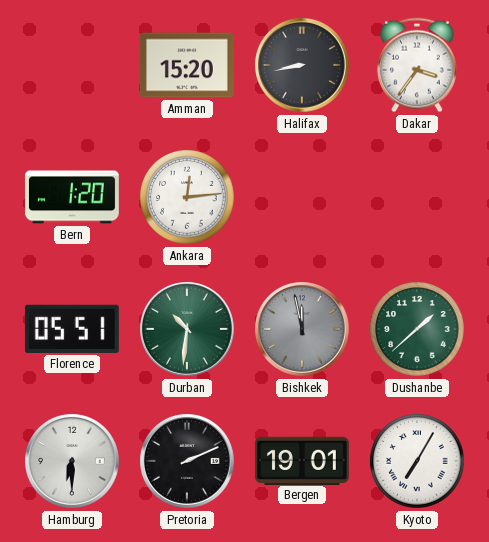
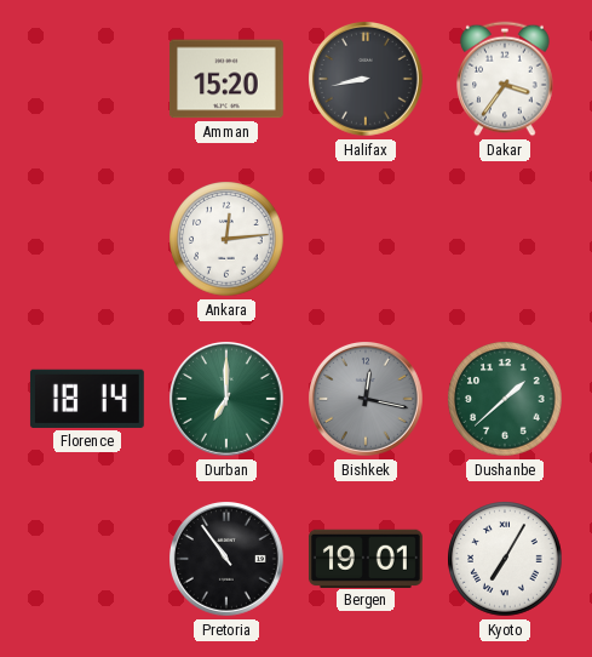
Bern: 1:20 -> none
Florence: 05:51 -> 18:14
Durban: 10:31 -> 7:00
Bishkek: 11:58 -> 12:17
Hamburg: 6:30 -> none
Pretoria: 2:11 -> 10:54
